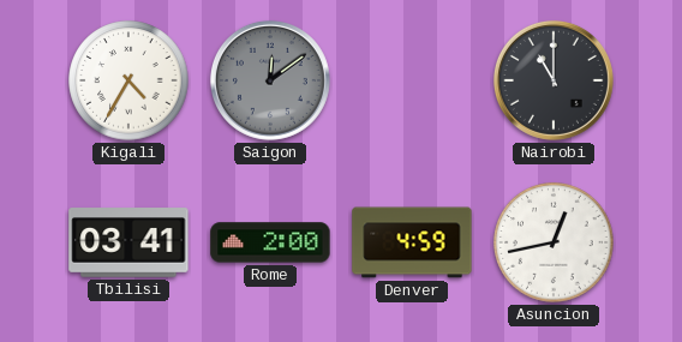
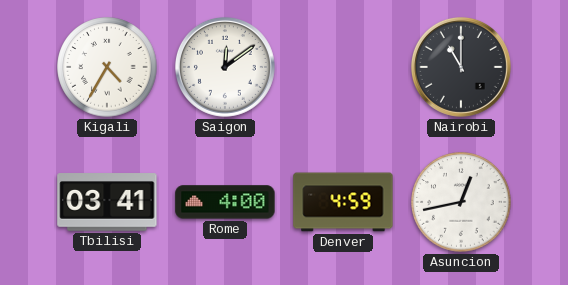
Saigon dial: grey -> white
Rome: 2:00 -> 4:00
